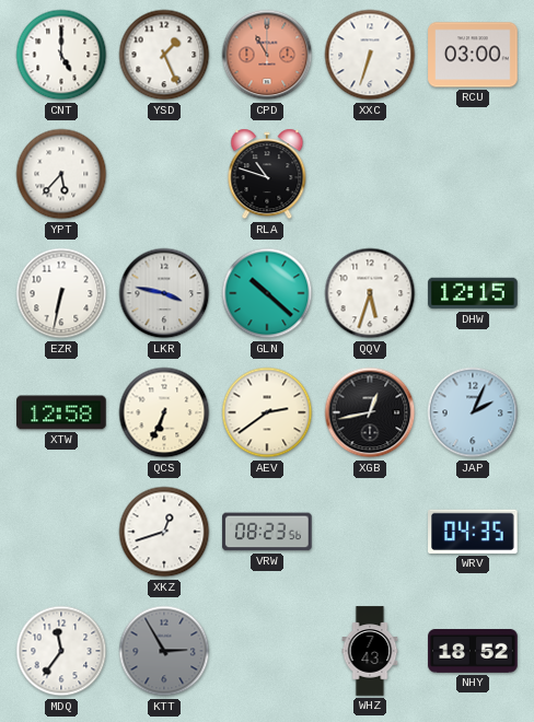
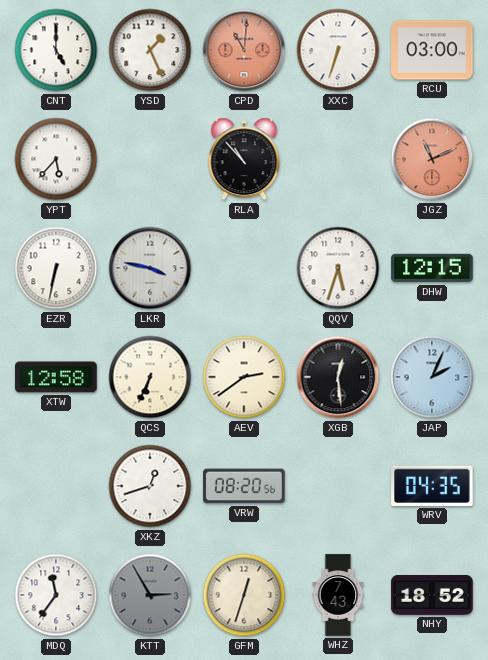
CPD: 11:00 -> 11:01
RLA: 10:48 -> 10:53
JGZ: none -> 11:11
GLN: 10:22 -> none
XGB: 12:43 -> 12:29
VRW: 08:23 -> 08:20
GFM: none -> 12:33
